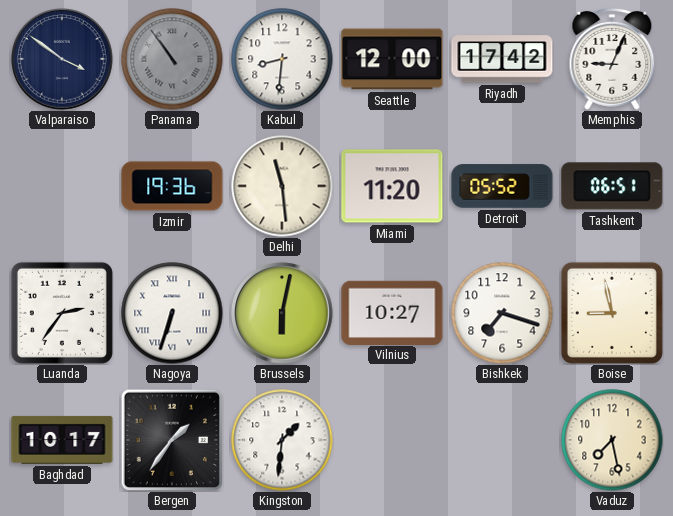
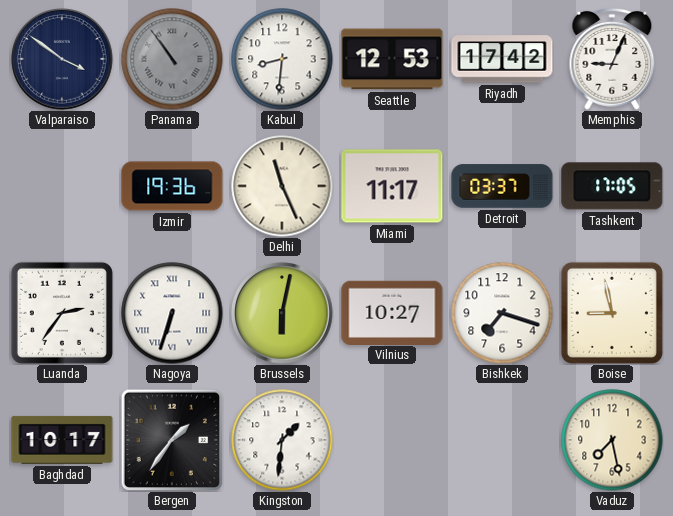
Seattle: 12:00 -> 12:53
Delhi: 11:29 -> 11:26
Miami: 11:20 -> 11:17
Detroit: 05:52 -> 03:37
Tashkent: 06:51 -> 17:05
